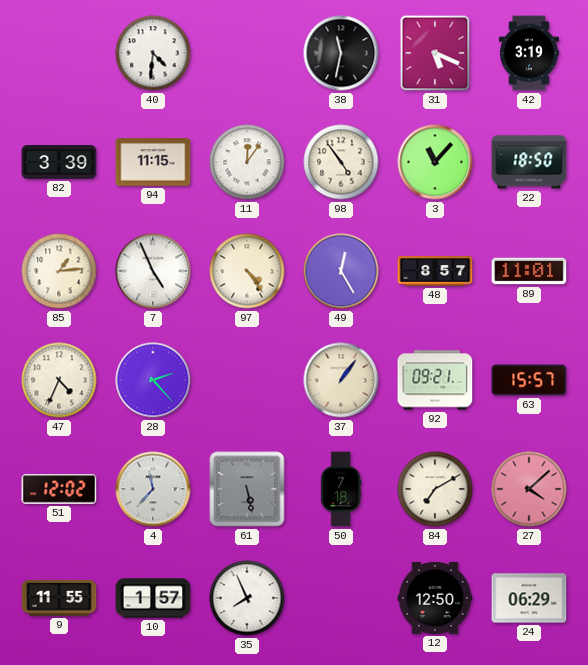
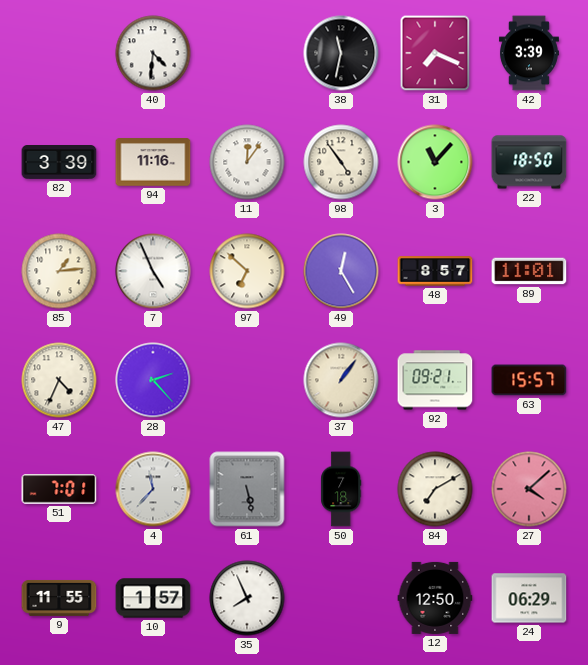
31: 5:19 -> 7:19
42: 3:19 -> 3:39
94: 11:15 -> 11:16
97: 4:24 -> 6:52
51: 12:02 -> 7:01
